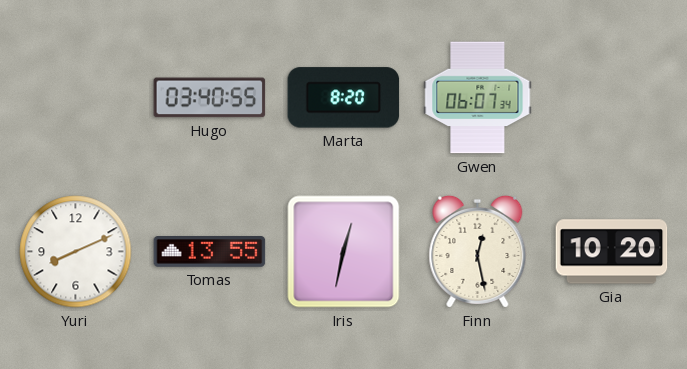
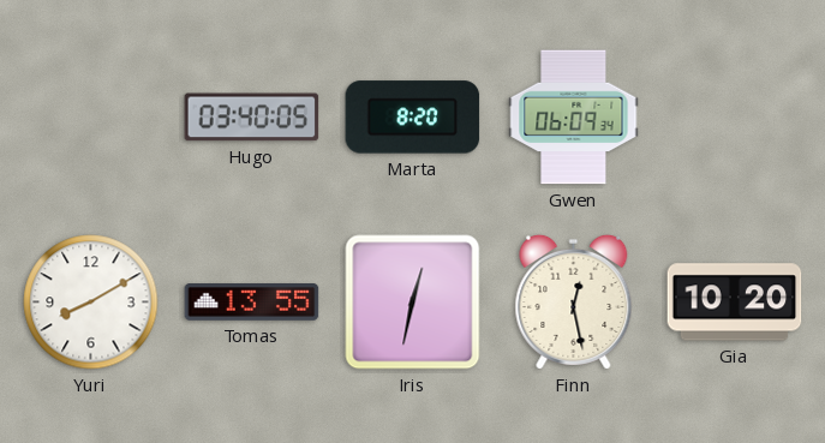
Hugo: 03:40:55 -> 03:40:05
Gwen: 06:07 -> 06:09
Yuri: 8:11 -> 8:10
